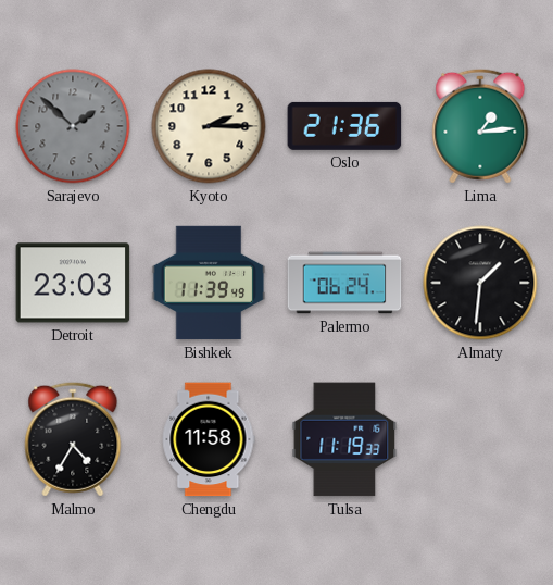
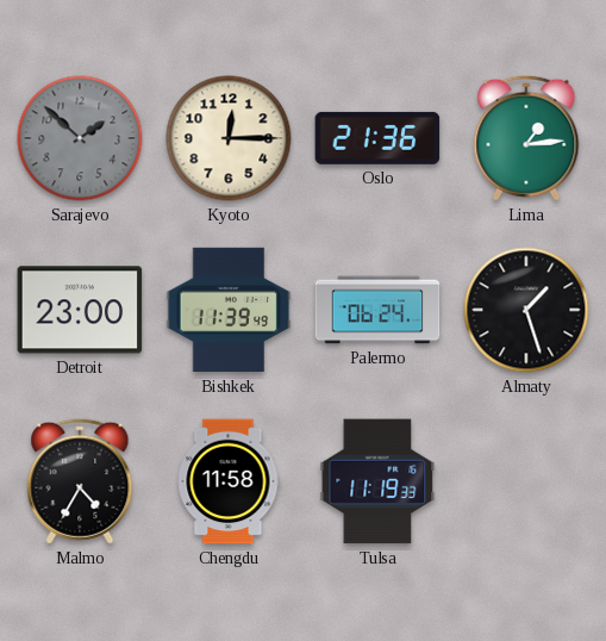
Kyoto: 2:15 -> 12:15
Detroit: 23:03 -> 23:00
Almaty: 1:31 -> 1:27
